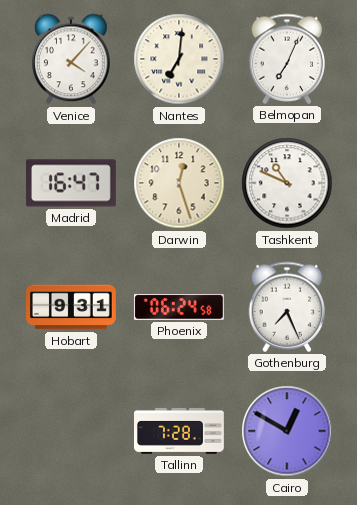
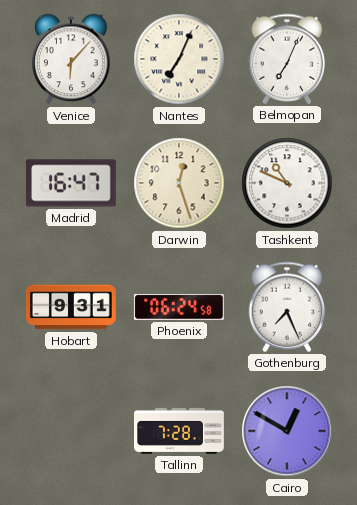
Venice: 4:07 -> 6:07
Nantes: 7:01 -> 7:04
